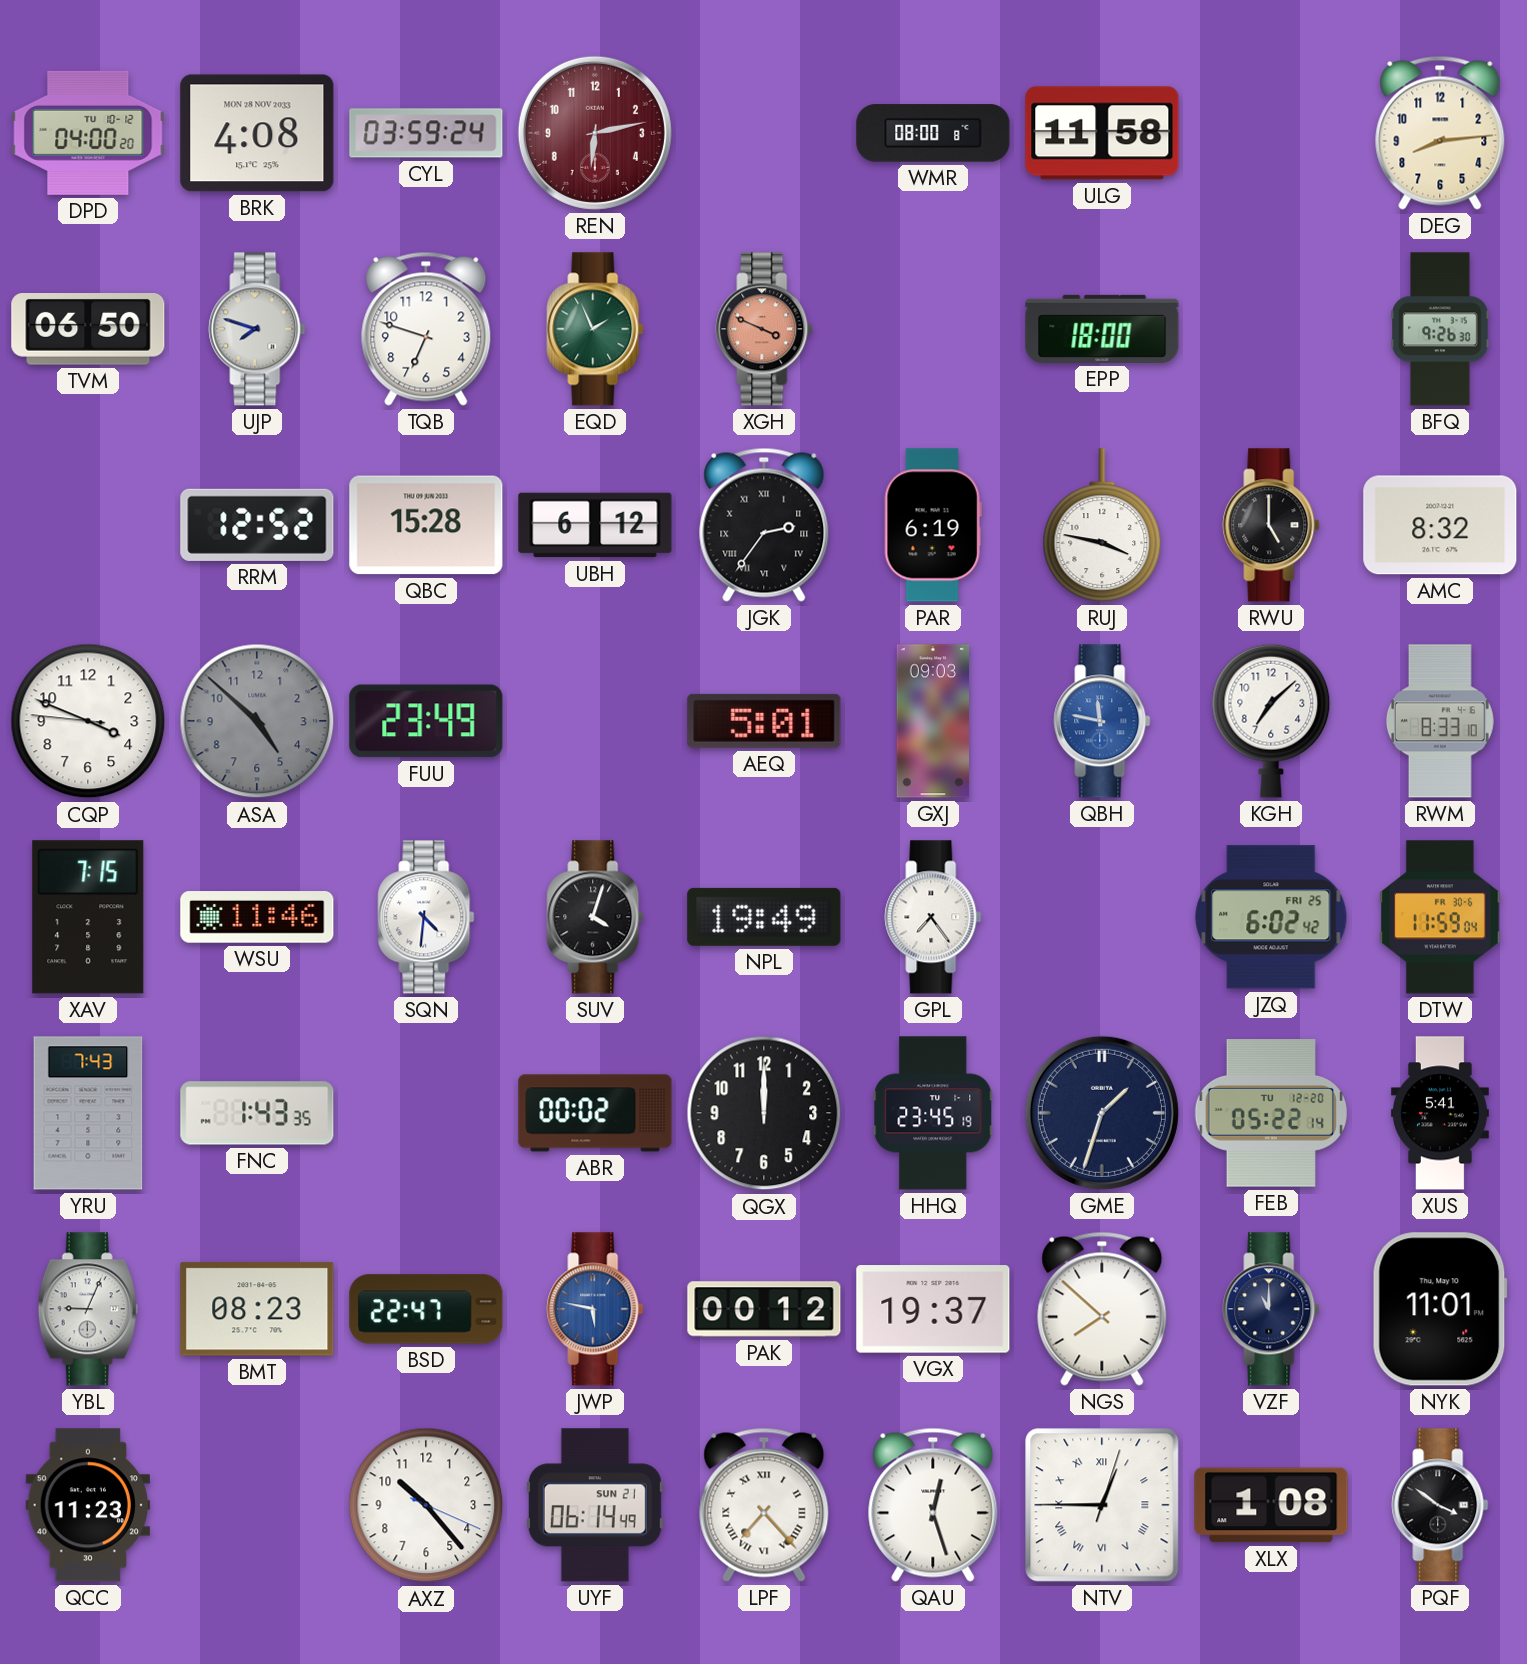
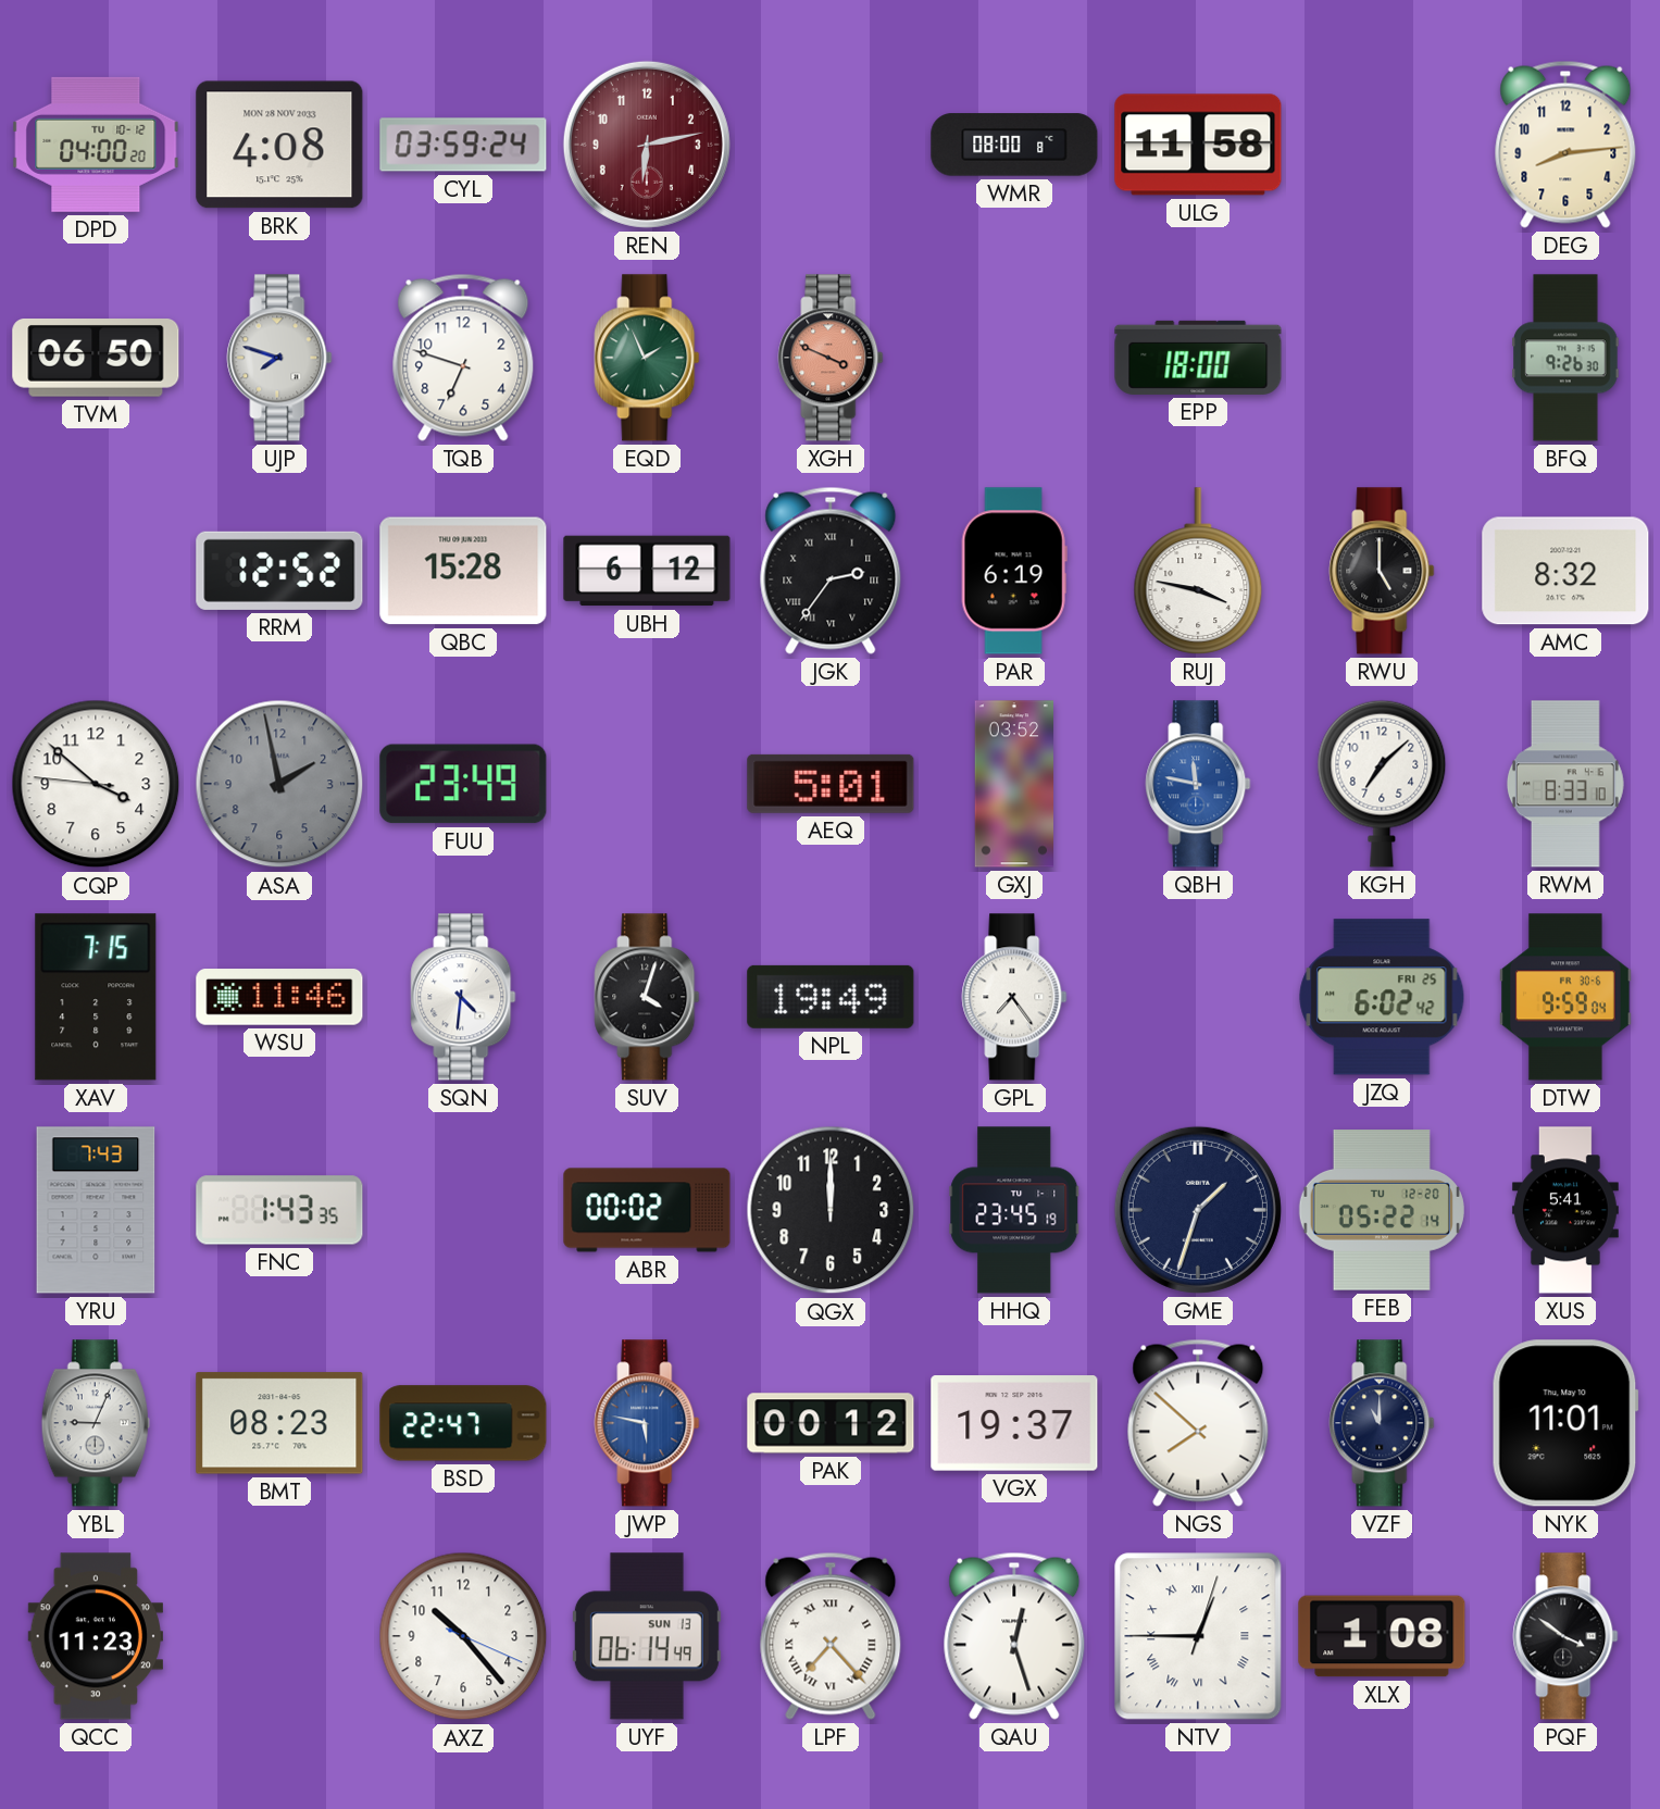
CQP: 3:48 -> 3:51
ASA: 4:52 -> 1:58
GXJ: 09:03 -> 03:52
DTW: 11:59 -> 9:59
UYF date: SUN 21 -> SUN 13
